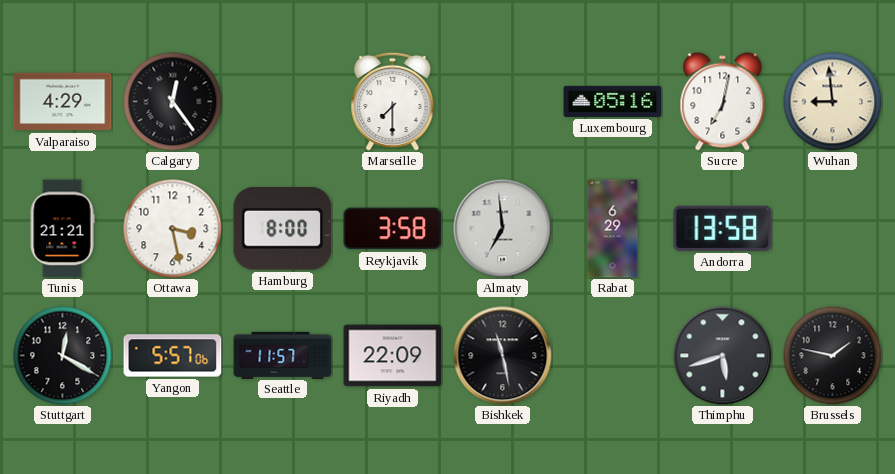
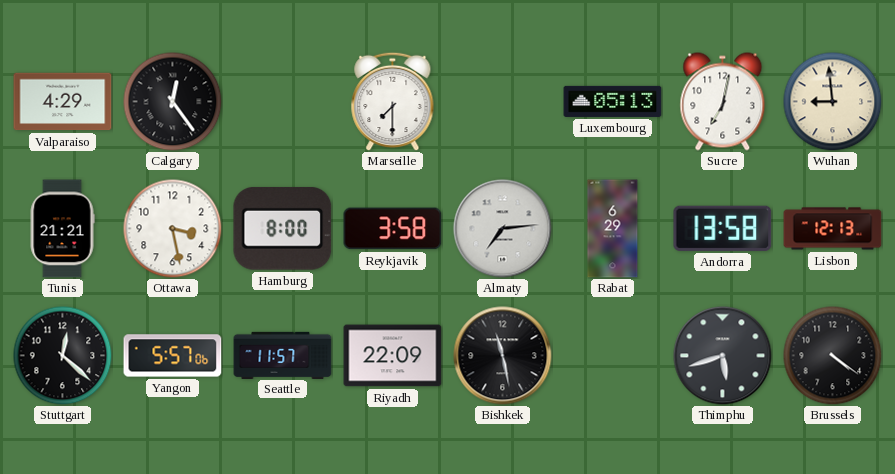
Luxembourg: 05:16 -> 05:13
Almaty: 6:59 -> 7:14
Lisbon: none -> 12:13
Stuttgart: 12:20 -> 12:22
Brussels: 1:47 -> 4:21
